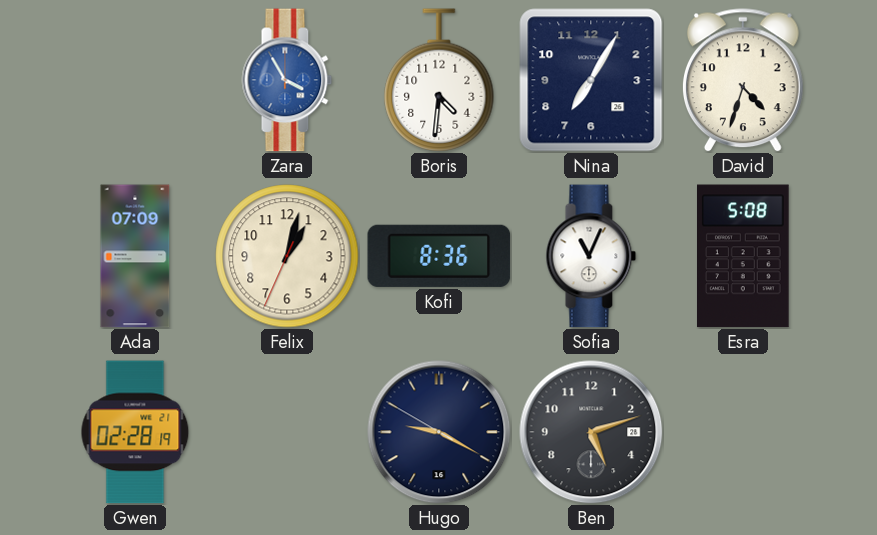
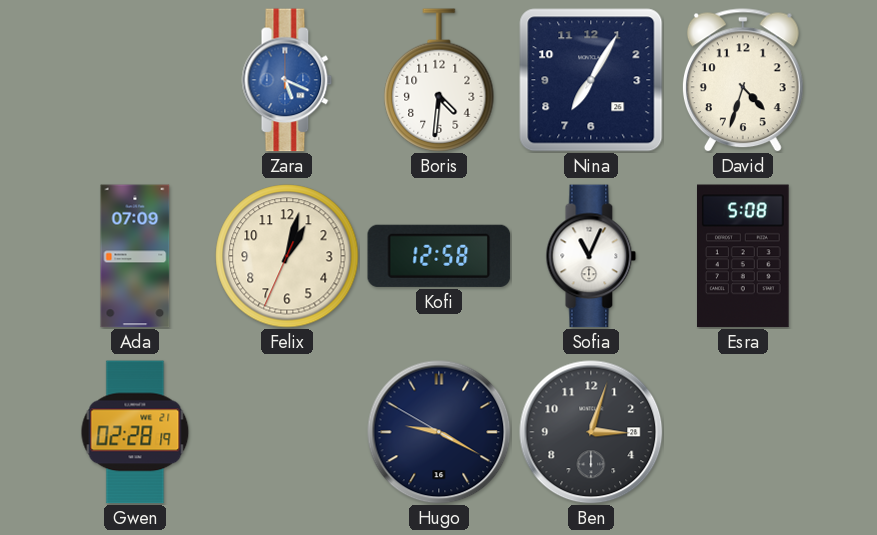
Zara: 3:55 -> 5:19
Kofi: 8:36 -> 12:58
Ben: 5:12 -> 3:03
